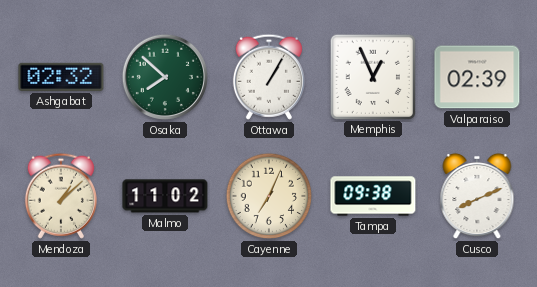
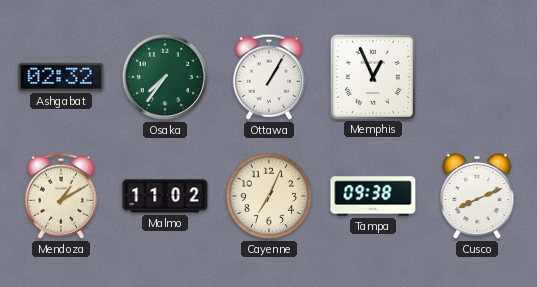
Osaka: 7:52 -> 7:36
Valparaiso: 02:39 -> none
Mendoza: 1:08 -> 1:10
